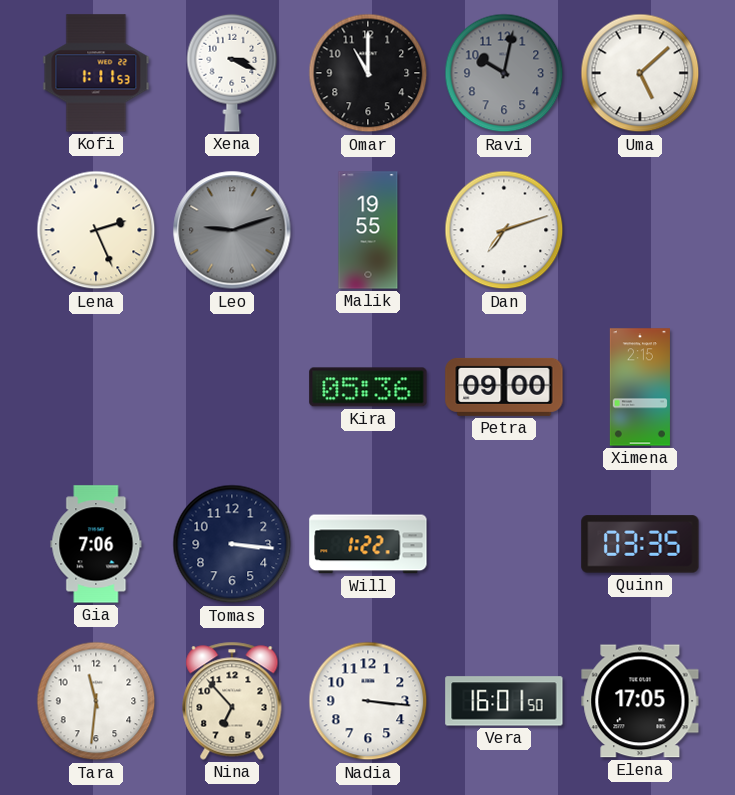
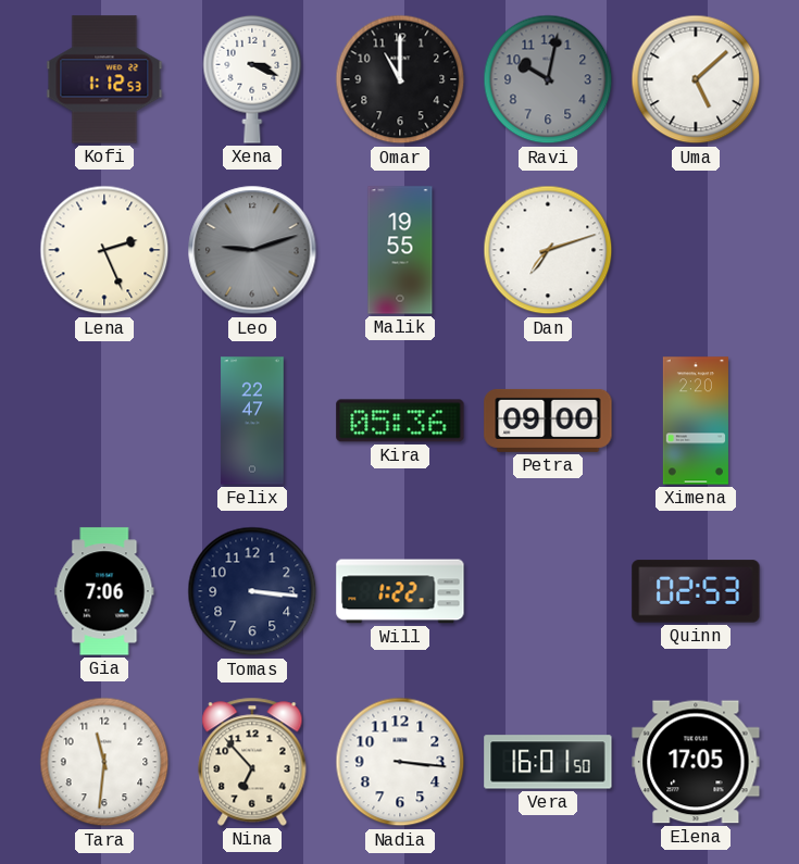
Kofi: 1:11 -> 1:12
Felix: none -> 22:47
Ximena: 2:15 -> 2:20
Quinn: 03:35 -> 02:53
